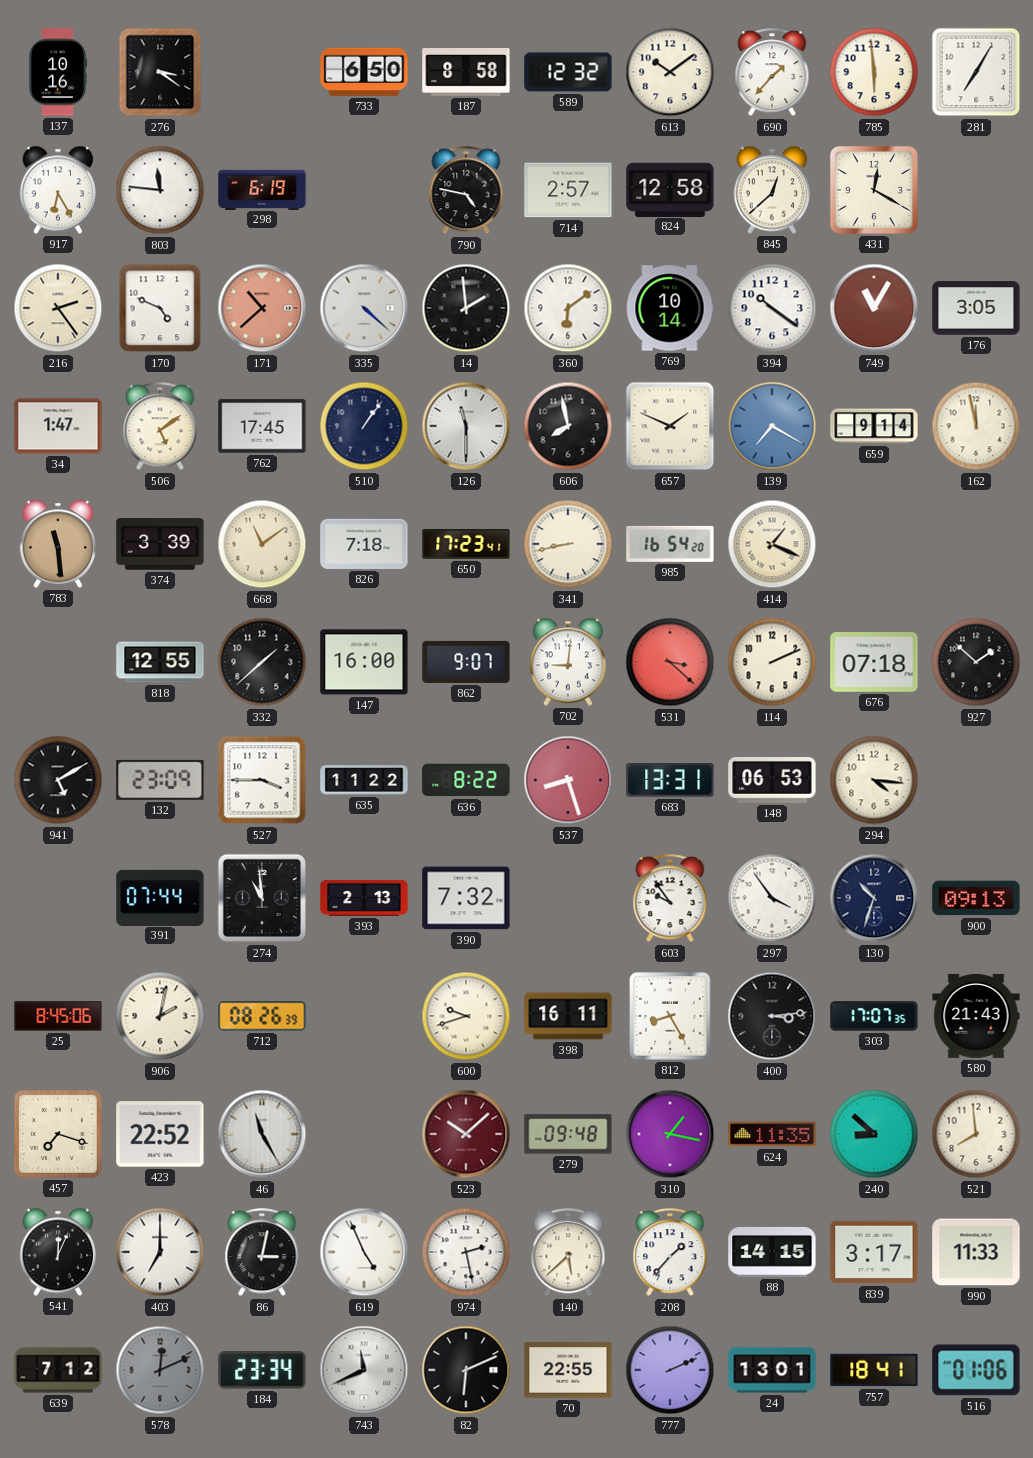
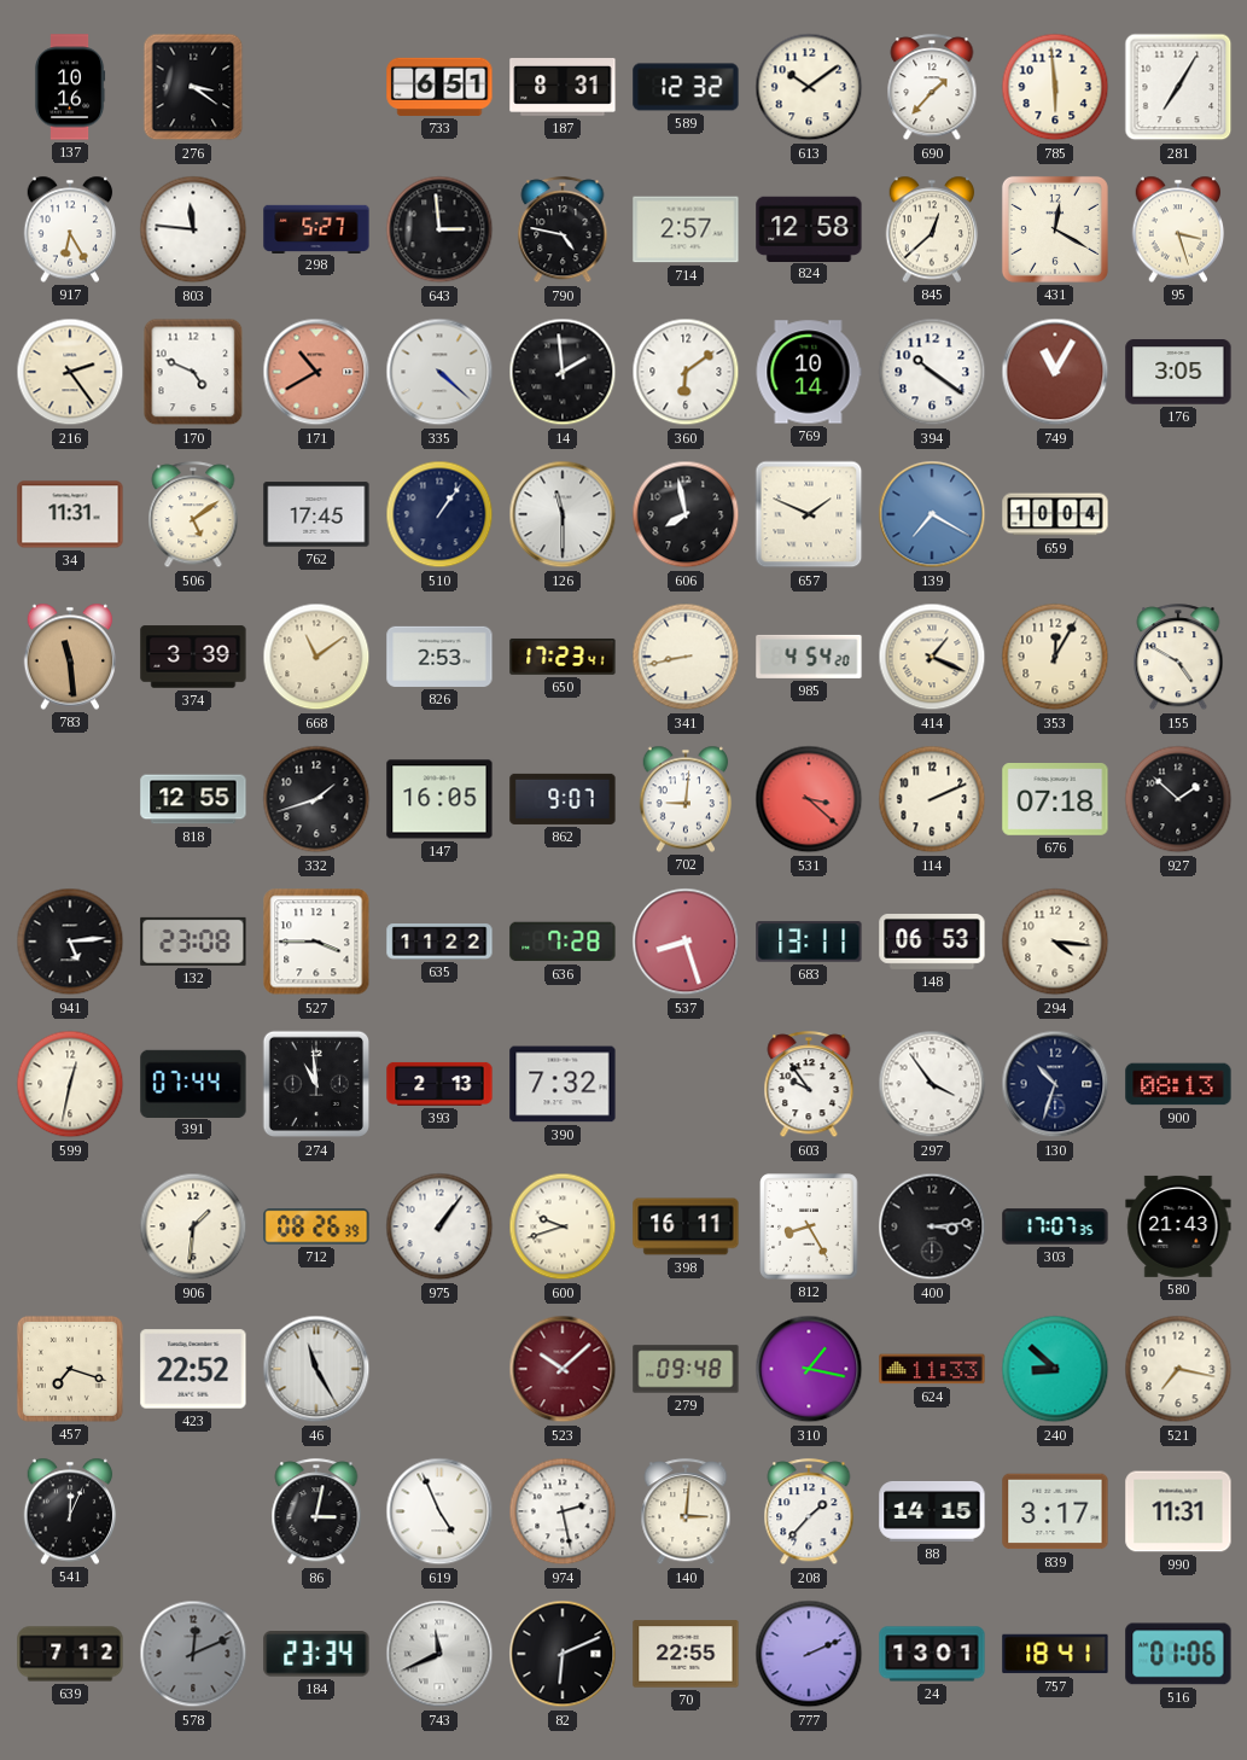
733: 6:50 -> 6:51
187: 8:58 -> 8:31
298: 6:19 -> 5:27
643: none -> 2:59
95: none -> 3:27
171: 10:38 -> 10:40
34: 1:47 -> 11:31
659: 9:14 -> 10:04
162: 11:58 -> none
826: 7:18 -> 2:53
985: 16:54 -> 4:54
353: none -> 12:05
155: none -> 4:50
332: 1:38 -> 1:42
147: 16:00 -> 16:05
941: 5:10 -> 5:14
132: 23:09 -> 23:08
636: 8:22 -> 7:28
683: 13:31 -> 13:11
599: none -> 12:32
900: 09:13 -> 08:13
25: 8:45 -> none
906: 2:02 -> 1:31
975: none -> 1:06
624: 11:35 -> 11:33
521: 7:59 -> 7:17
403: 7:00 -> none
140: 5:38 -> 3:01
990: 11:33 -> 11:31
